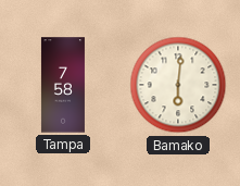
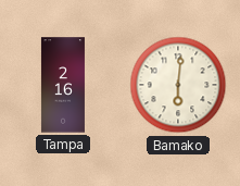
Tampa: 7:58 -> 2:16
